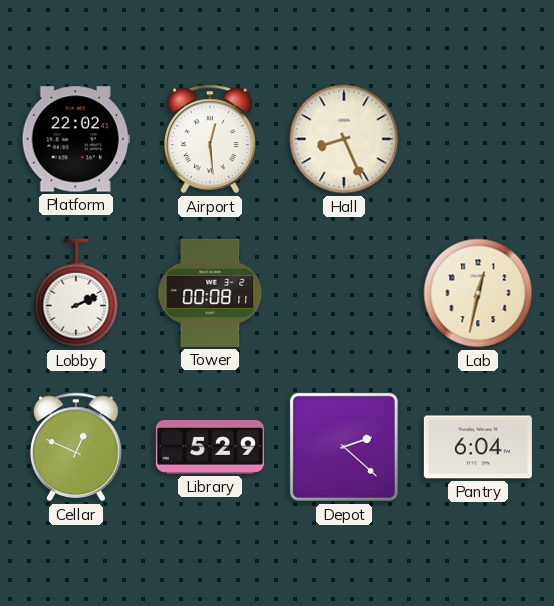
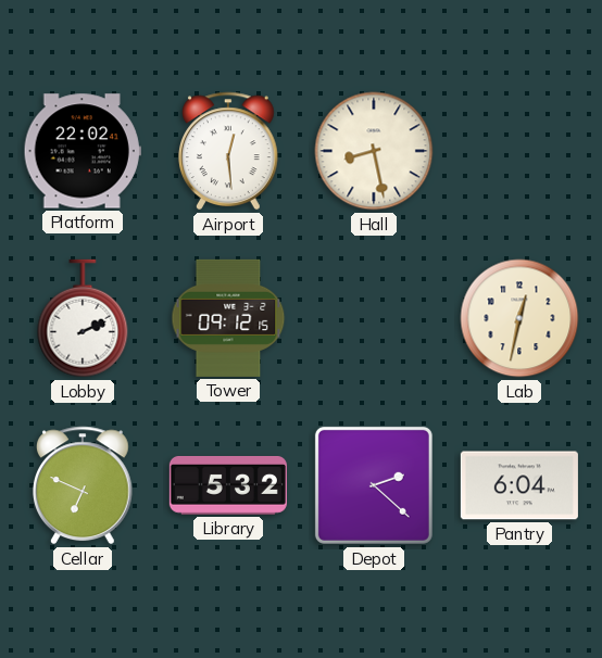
Hall: 8:26 -> 8:28
Tower: 00:08 -> 09:12
Cellar: 12:49 -> 6:49
Library: 5:29 -> 5:32
